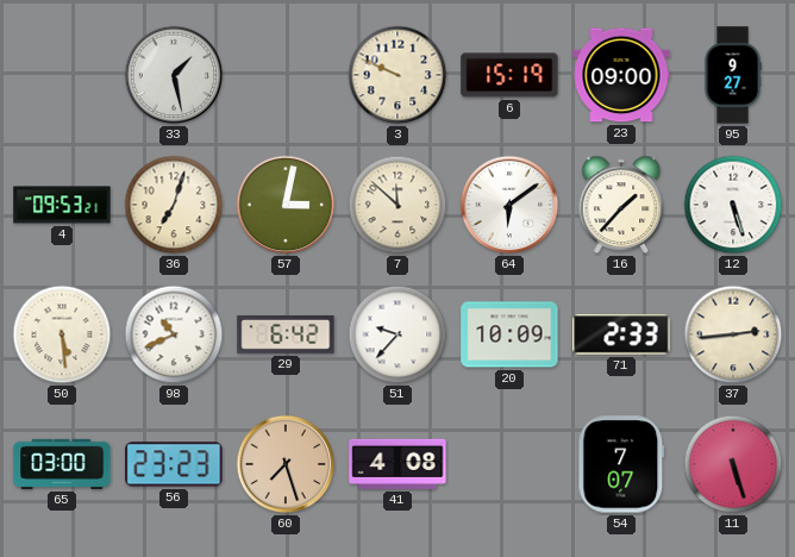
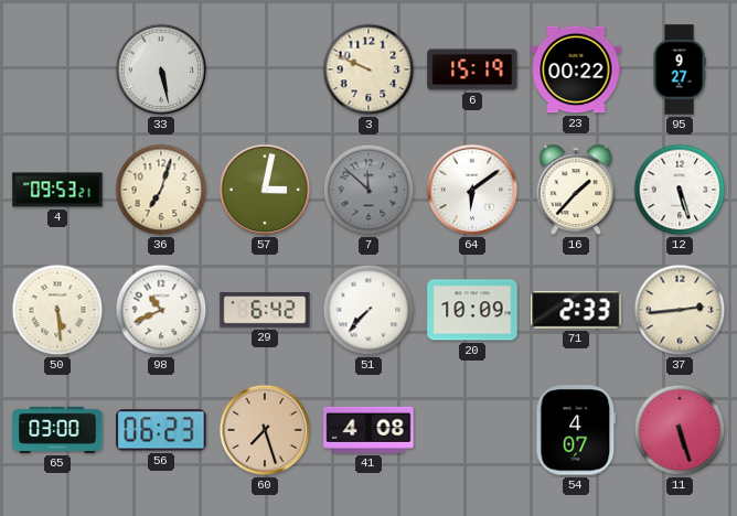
33: 1:28 -> 5:28
23: 09:00 -> 00:22
7 dial: cream -> grey
51: 9:37 -> 7:37
56: 23:23 -> 06:23
54: 7:07 -> 4:07
